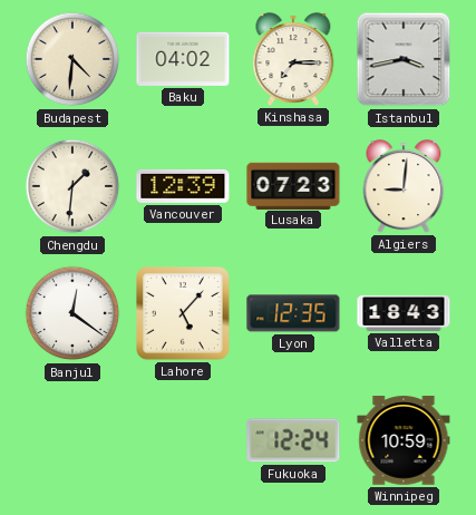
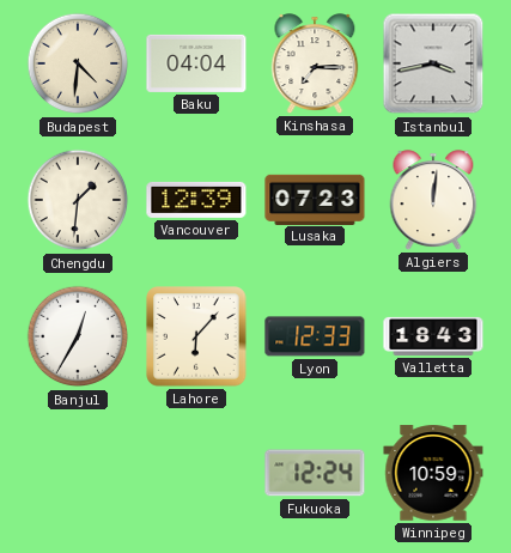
Baku: 04:02 -> 04:04
Algiers: 9:01 -> 12:01
Banjul: 12:21 -> 12:35
Lahore: 5:07 -> 6:07
Lyon: 12:35 -> 12:33
